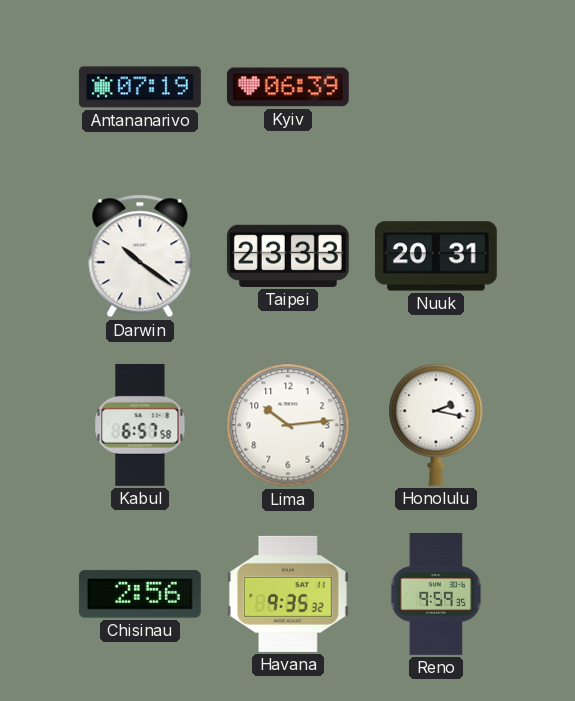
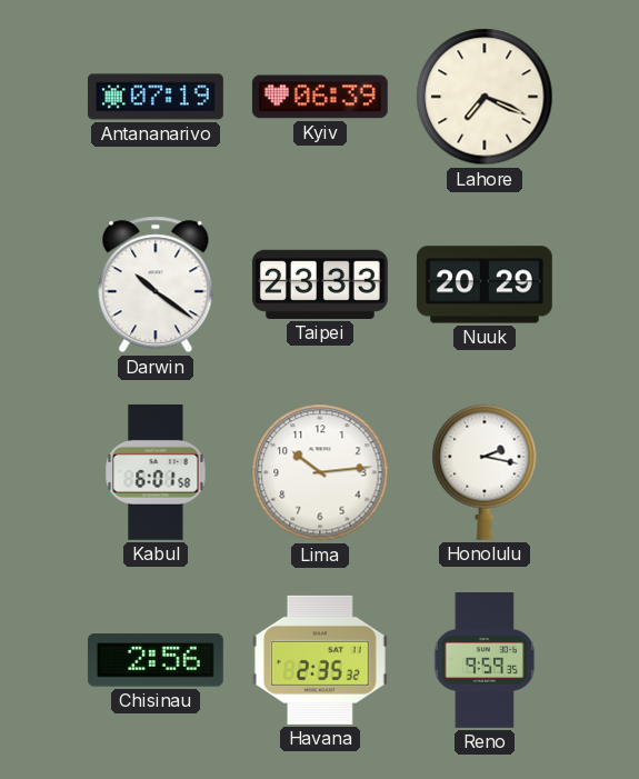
Lahore: none -> 7:19
Nuuk: 20:31 -> 20:29
Kabul: 6:57 -> 6:01
Havana: 9:35 -> 2:35
